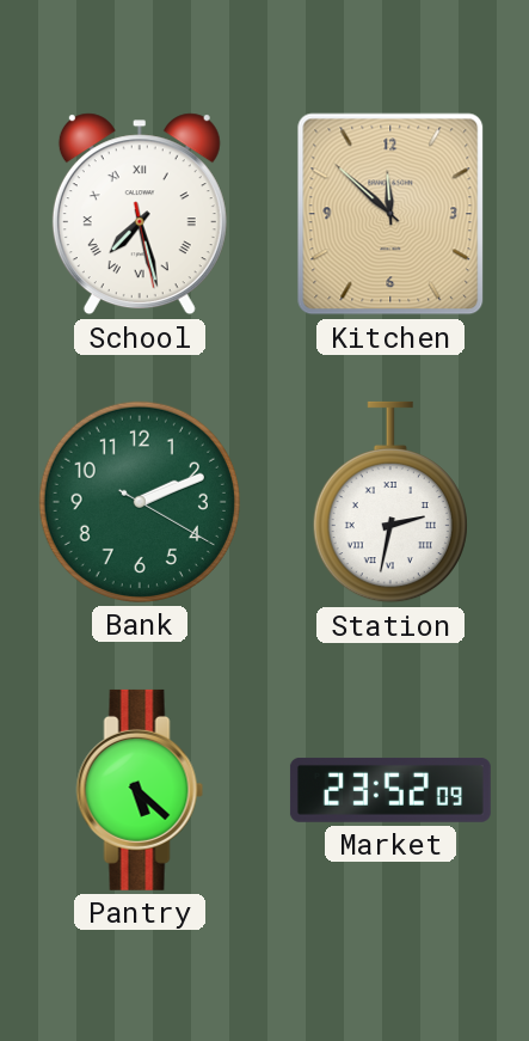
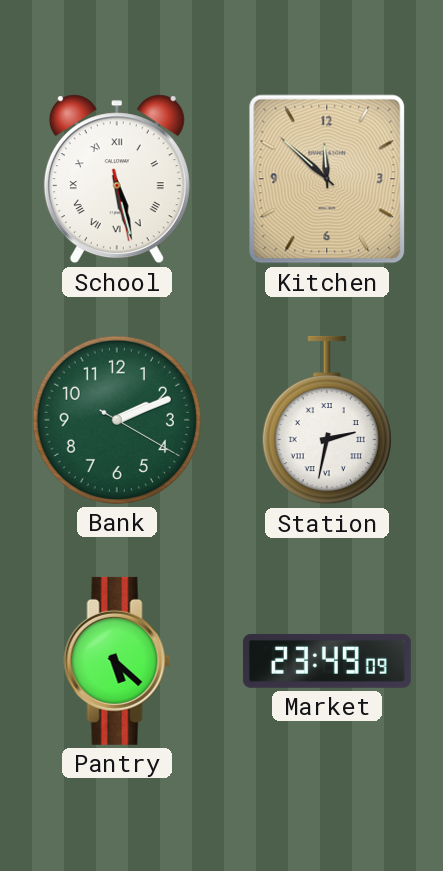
School: 7:27 -> 5:27
Market: 23:52 -> 23:49
